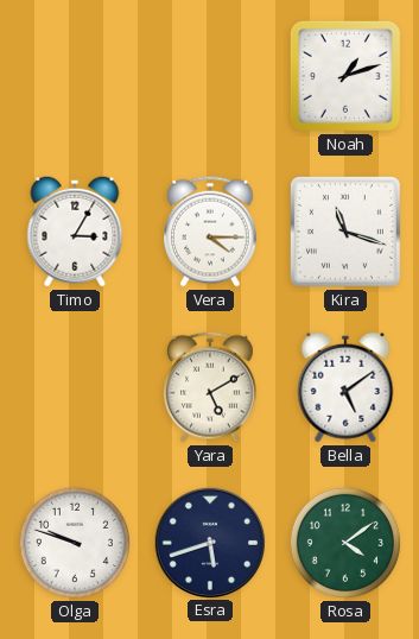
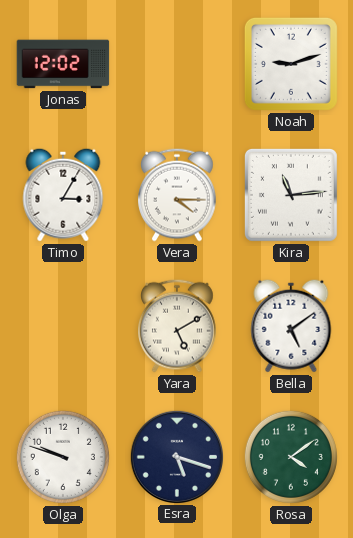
Jonas: none -> 12:02
Noah: 1:12 -> 9:12
Kira: 11:18 -> 11:14
Esra: 5:42 -> 5:18
